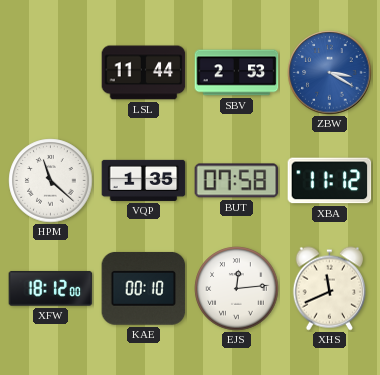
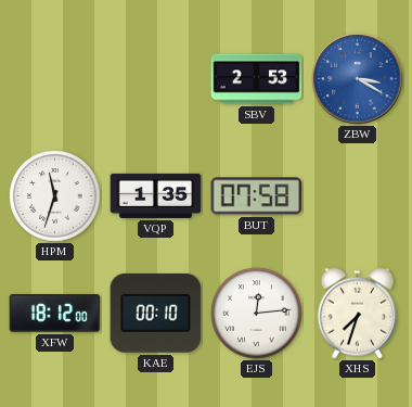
LSL: 11:44 -> none
HPM: 11:22 -> 11:33
XBA: 11:12 -> none
XHS: 11:41 -> 7:33
